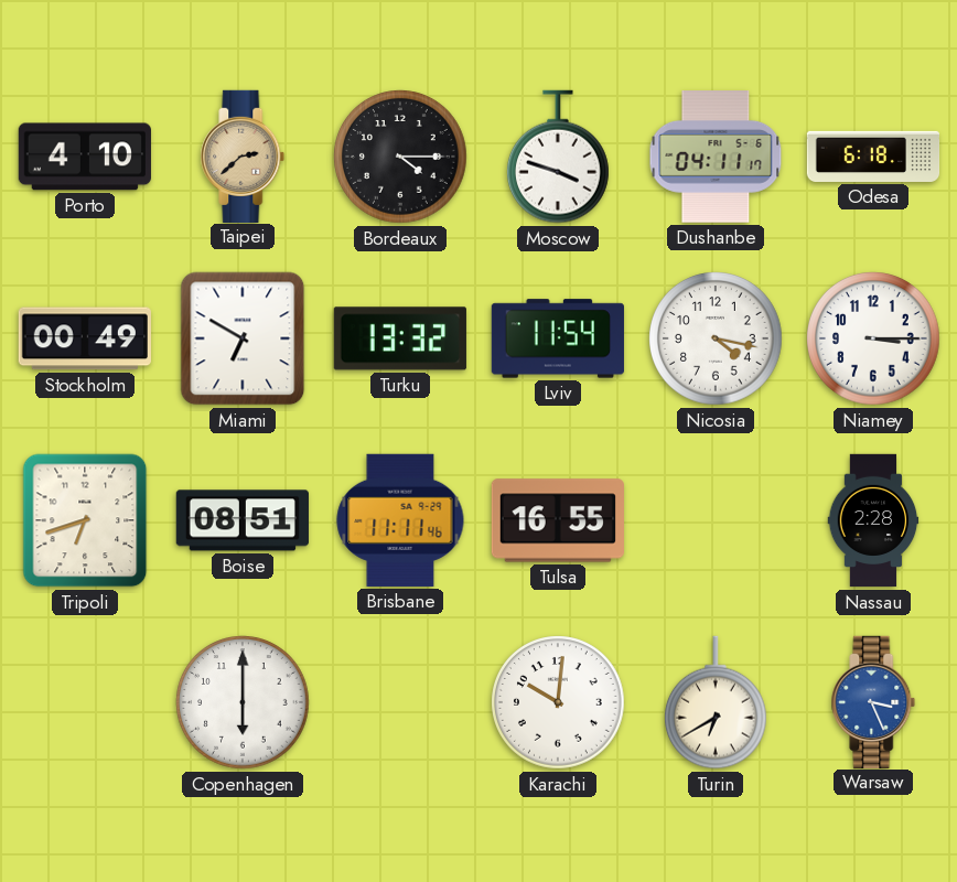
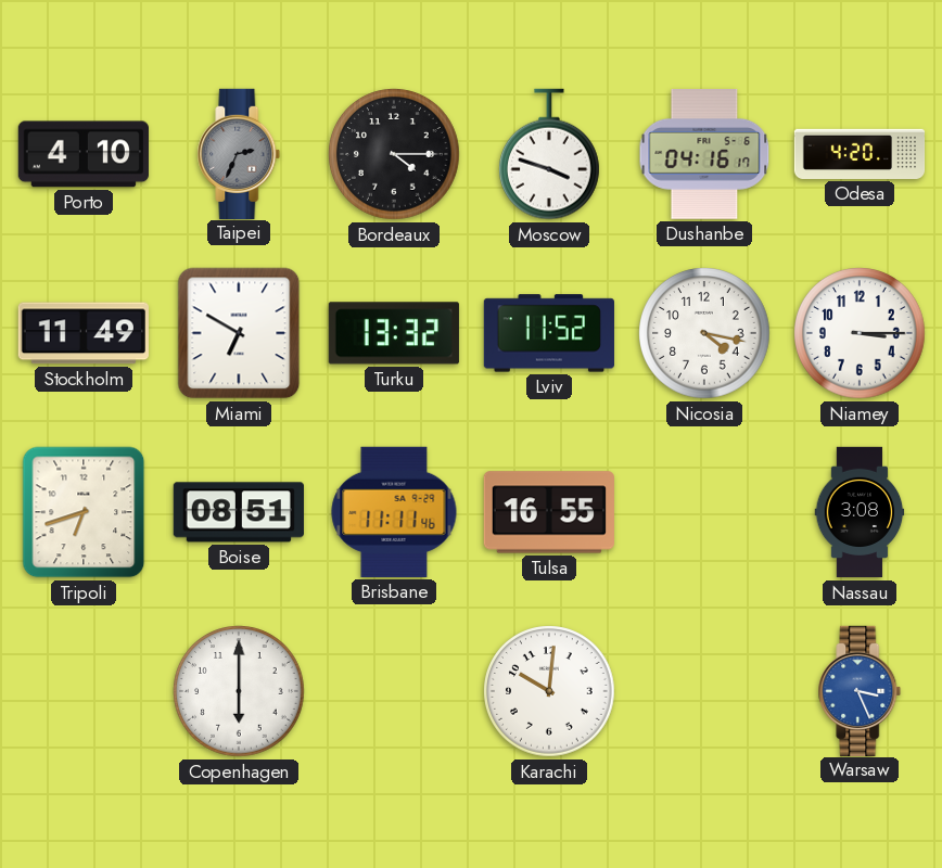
Taipei: 2:38 -> 2:34
Taipei dial: champagne -> grey
Dushanbe: 04:11 -> 04:16
Odesa: 6:18 -> 4:20
Stockholm: 00:49 -> 11:49
Lviv: 11:54 -> 11:52
Nassau: 2:28 -> 3:08
Turin: 6:40 -> none
